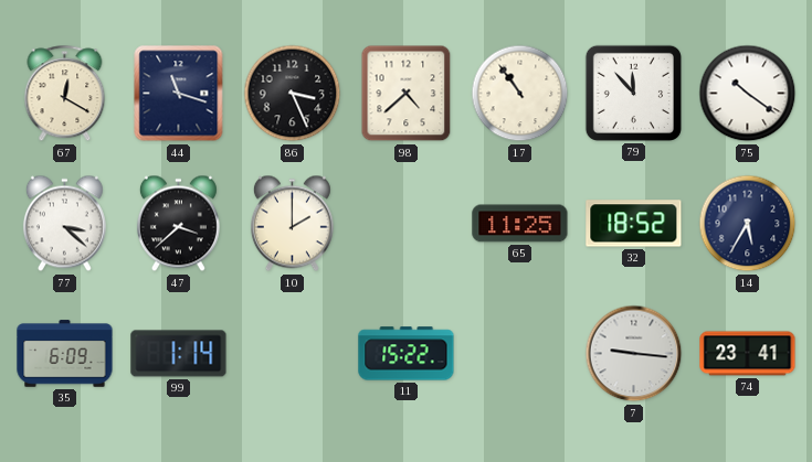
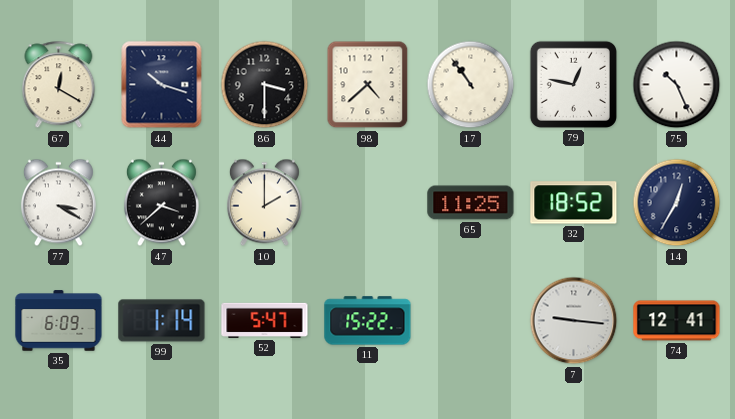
44: 11:18 -> 10:18
86: 3:26 -> 3:30
79: 11:53 -> 12:47
75: 10:21 -> 10:26
77: 3:22 -> 3:20
14: 5:35 -> 12:35
52: none -> 5:47
74: 23:41 -> 12:41
